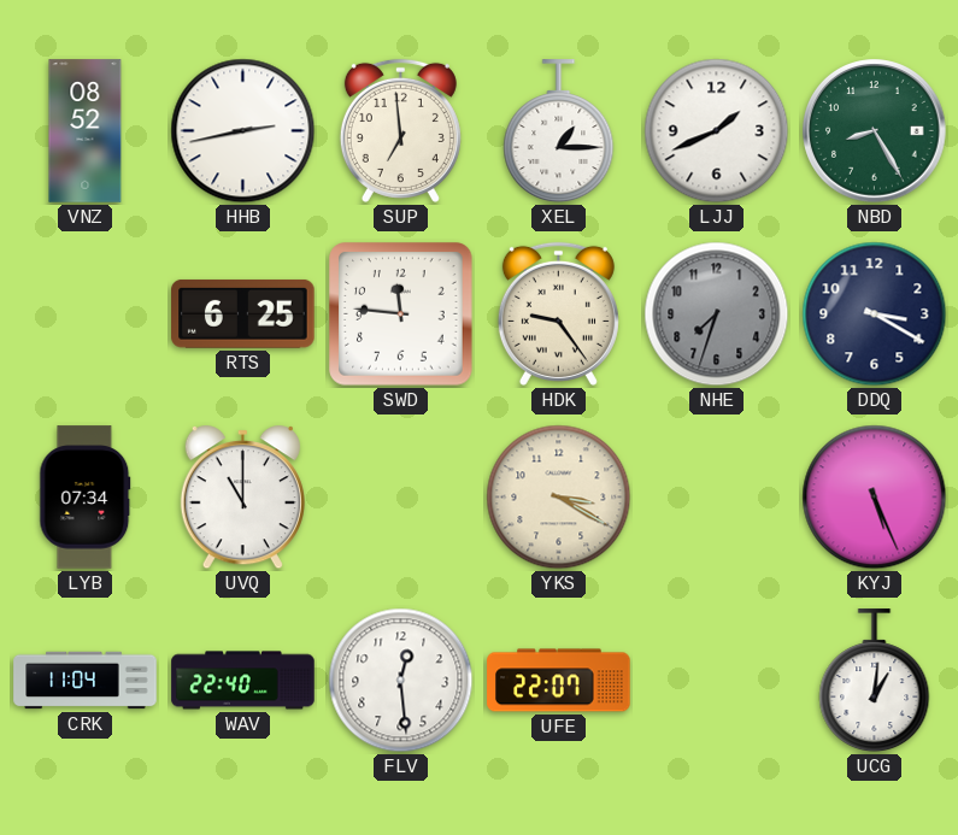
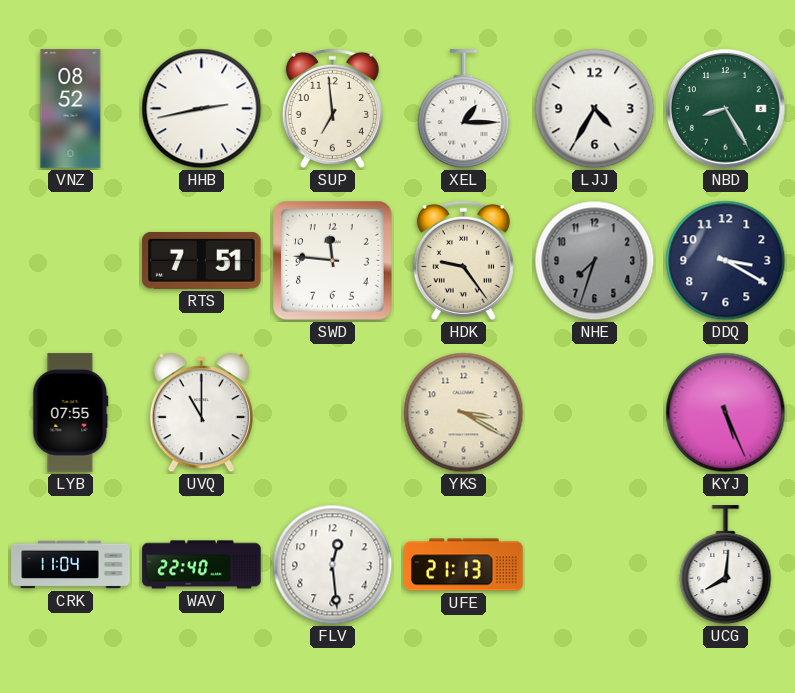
LJJ: 1:41 -> 4:35
RTS: 6:25 -> 7:51
LYB: 07:34 -> 07:55
UFE: 22:07 -> 21:13
UCG: 1:01 -> 8:01
